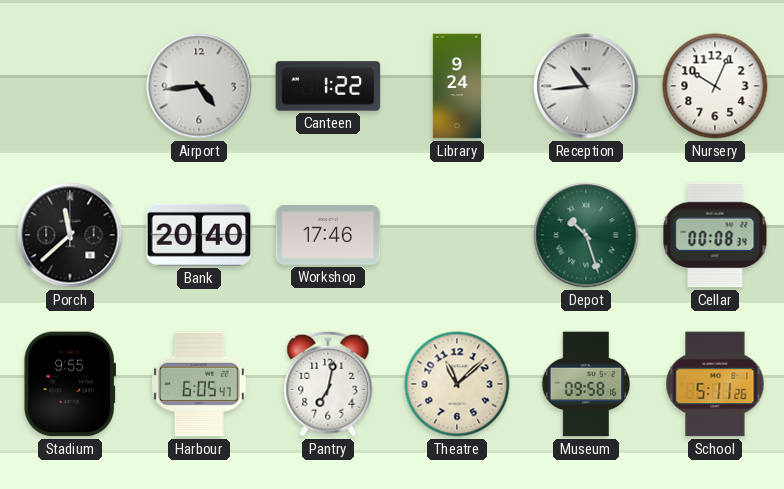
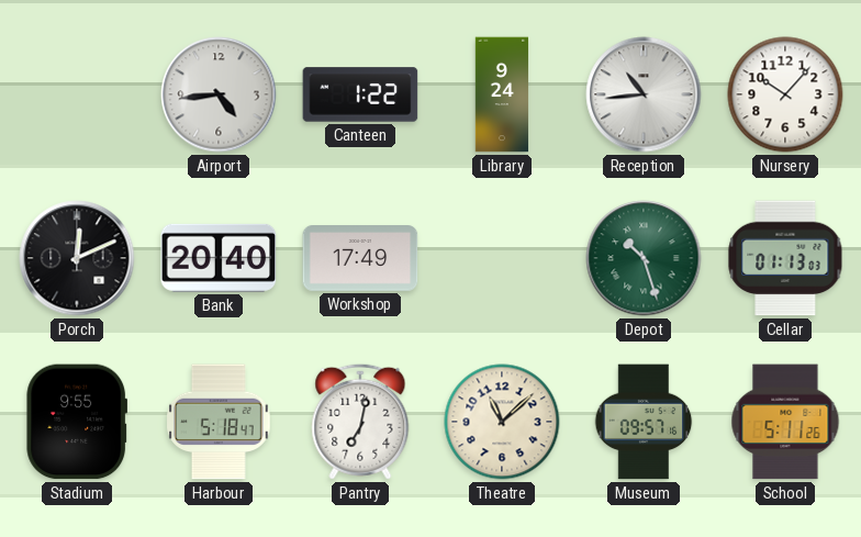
Nursery: 10:04 -> 10:07
Porch: 11:38 -> 12:11
Workshop: 17:46 -> 17:49
Cellar: 00:08 -> 01:13
Harbour: 6:05 -> 5:18
Museum: 09:58 -> 09:57
